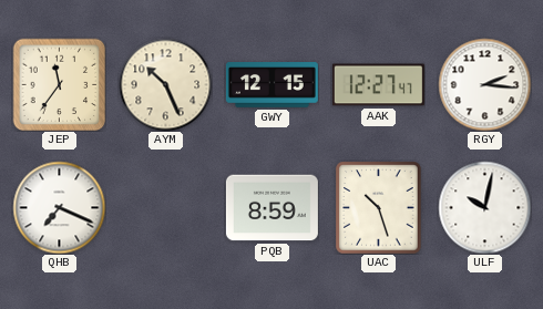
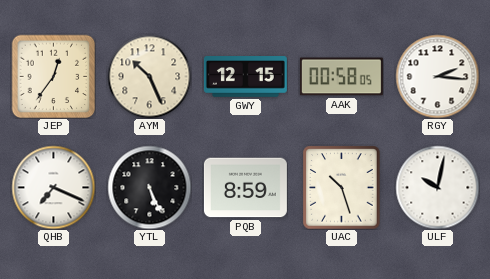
JEP: 11:36 -> 12:36
AAK: 12:27 -> 00:58
YTL: none -> 5:26
